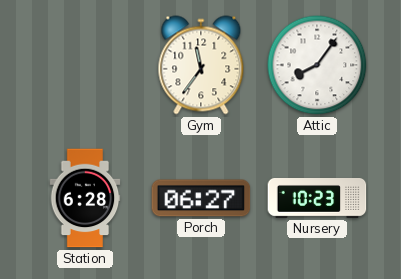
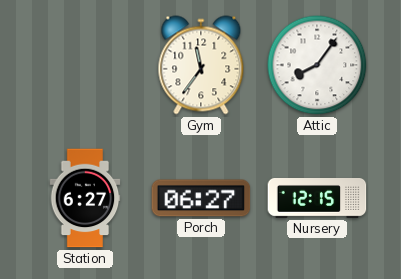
Station: 6:28 -> 6:27
Nursery: 10:23 -> 12:15
